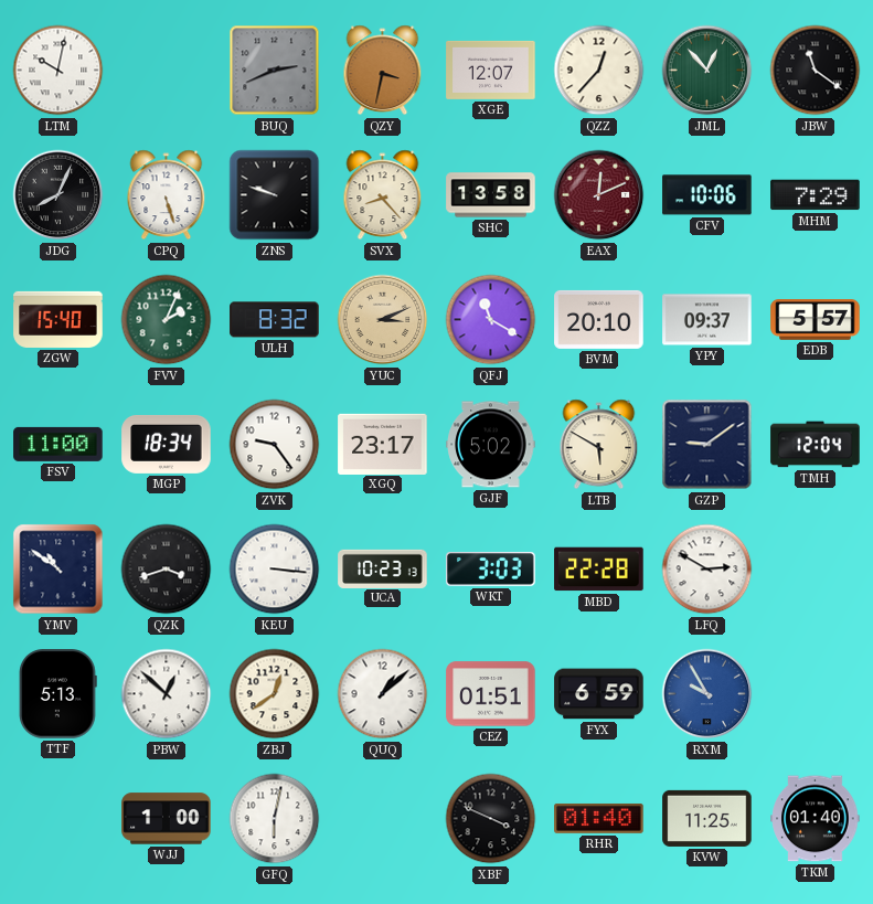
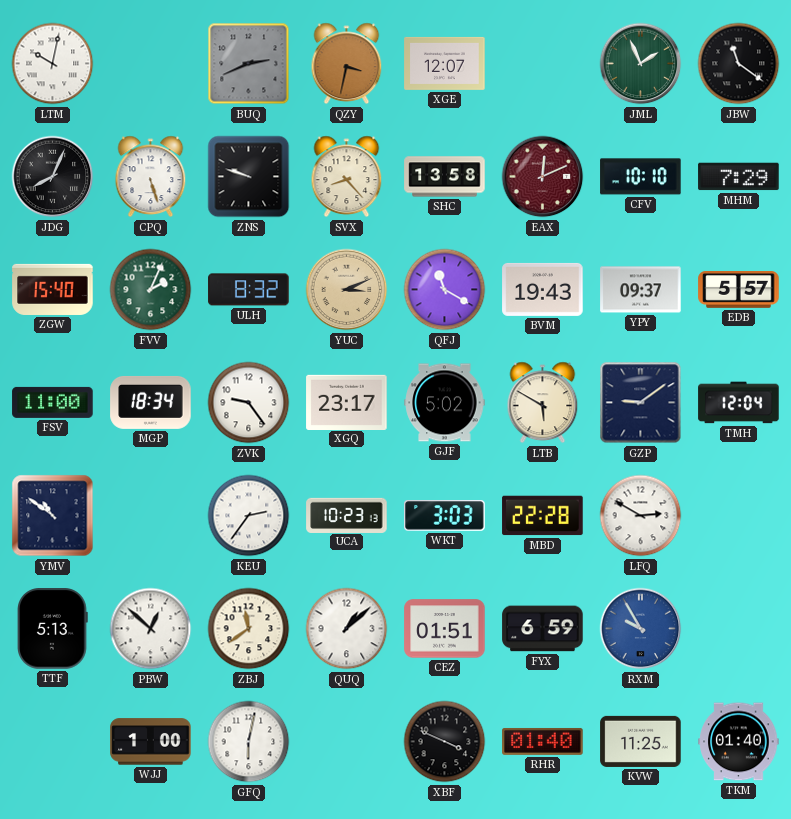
QZZ: 12:37 -> none
JML: 12:53 -> 1:56
CFV: 10:06 -> 10:10
BVM: 20:10 -> 19:43
QZK: 3:42 -> none
KEU: 3:16 -> 2:36
ZBJ: 12:39 -> 11:39
